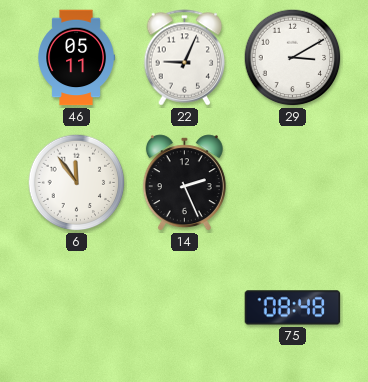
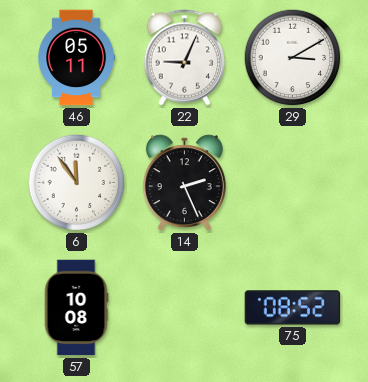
57: none -> 10:08
75: 08:48 -> 08:52
